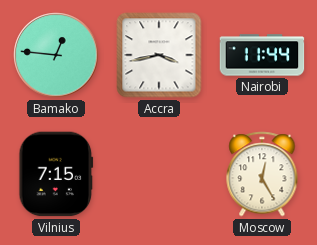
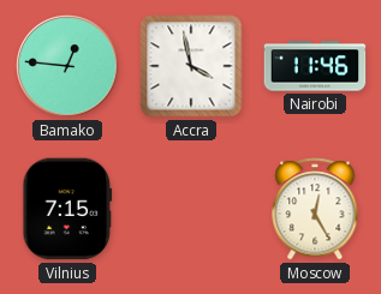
Accra: 3:43 -> 3:58
Nairobi: 11:44 -> 11:46
